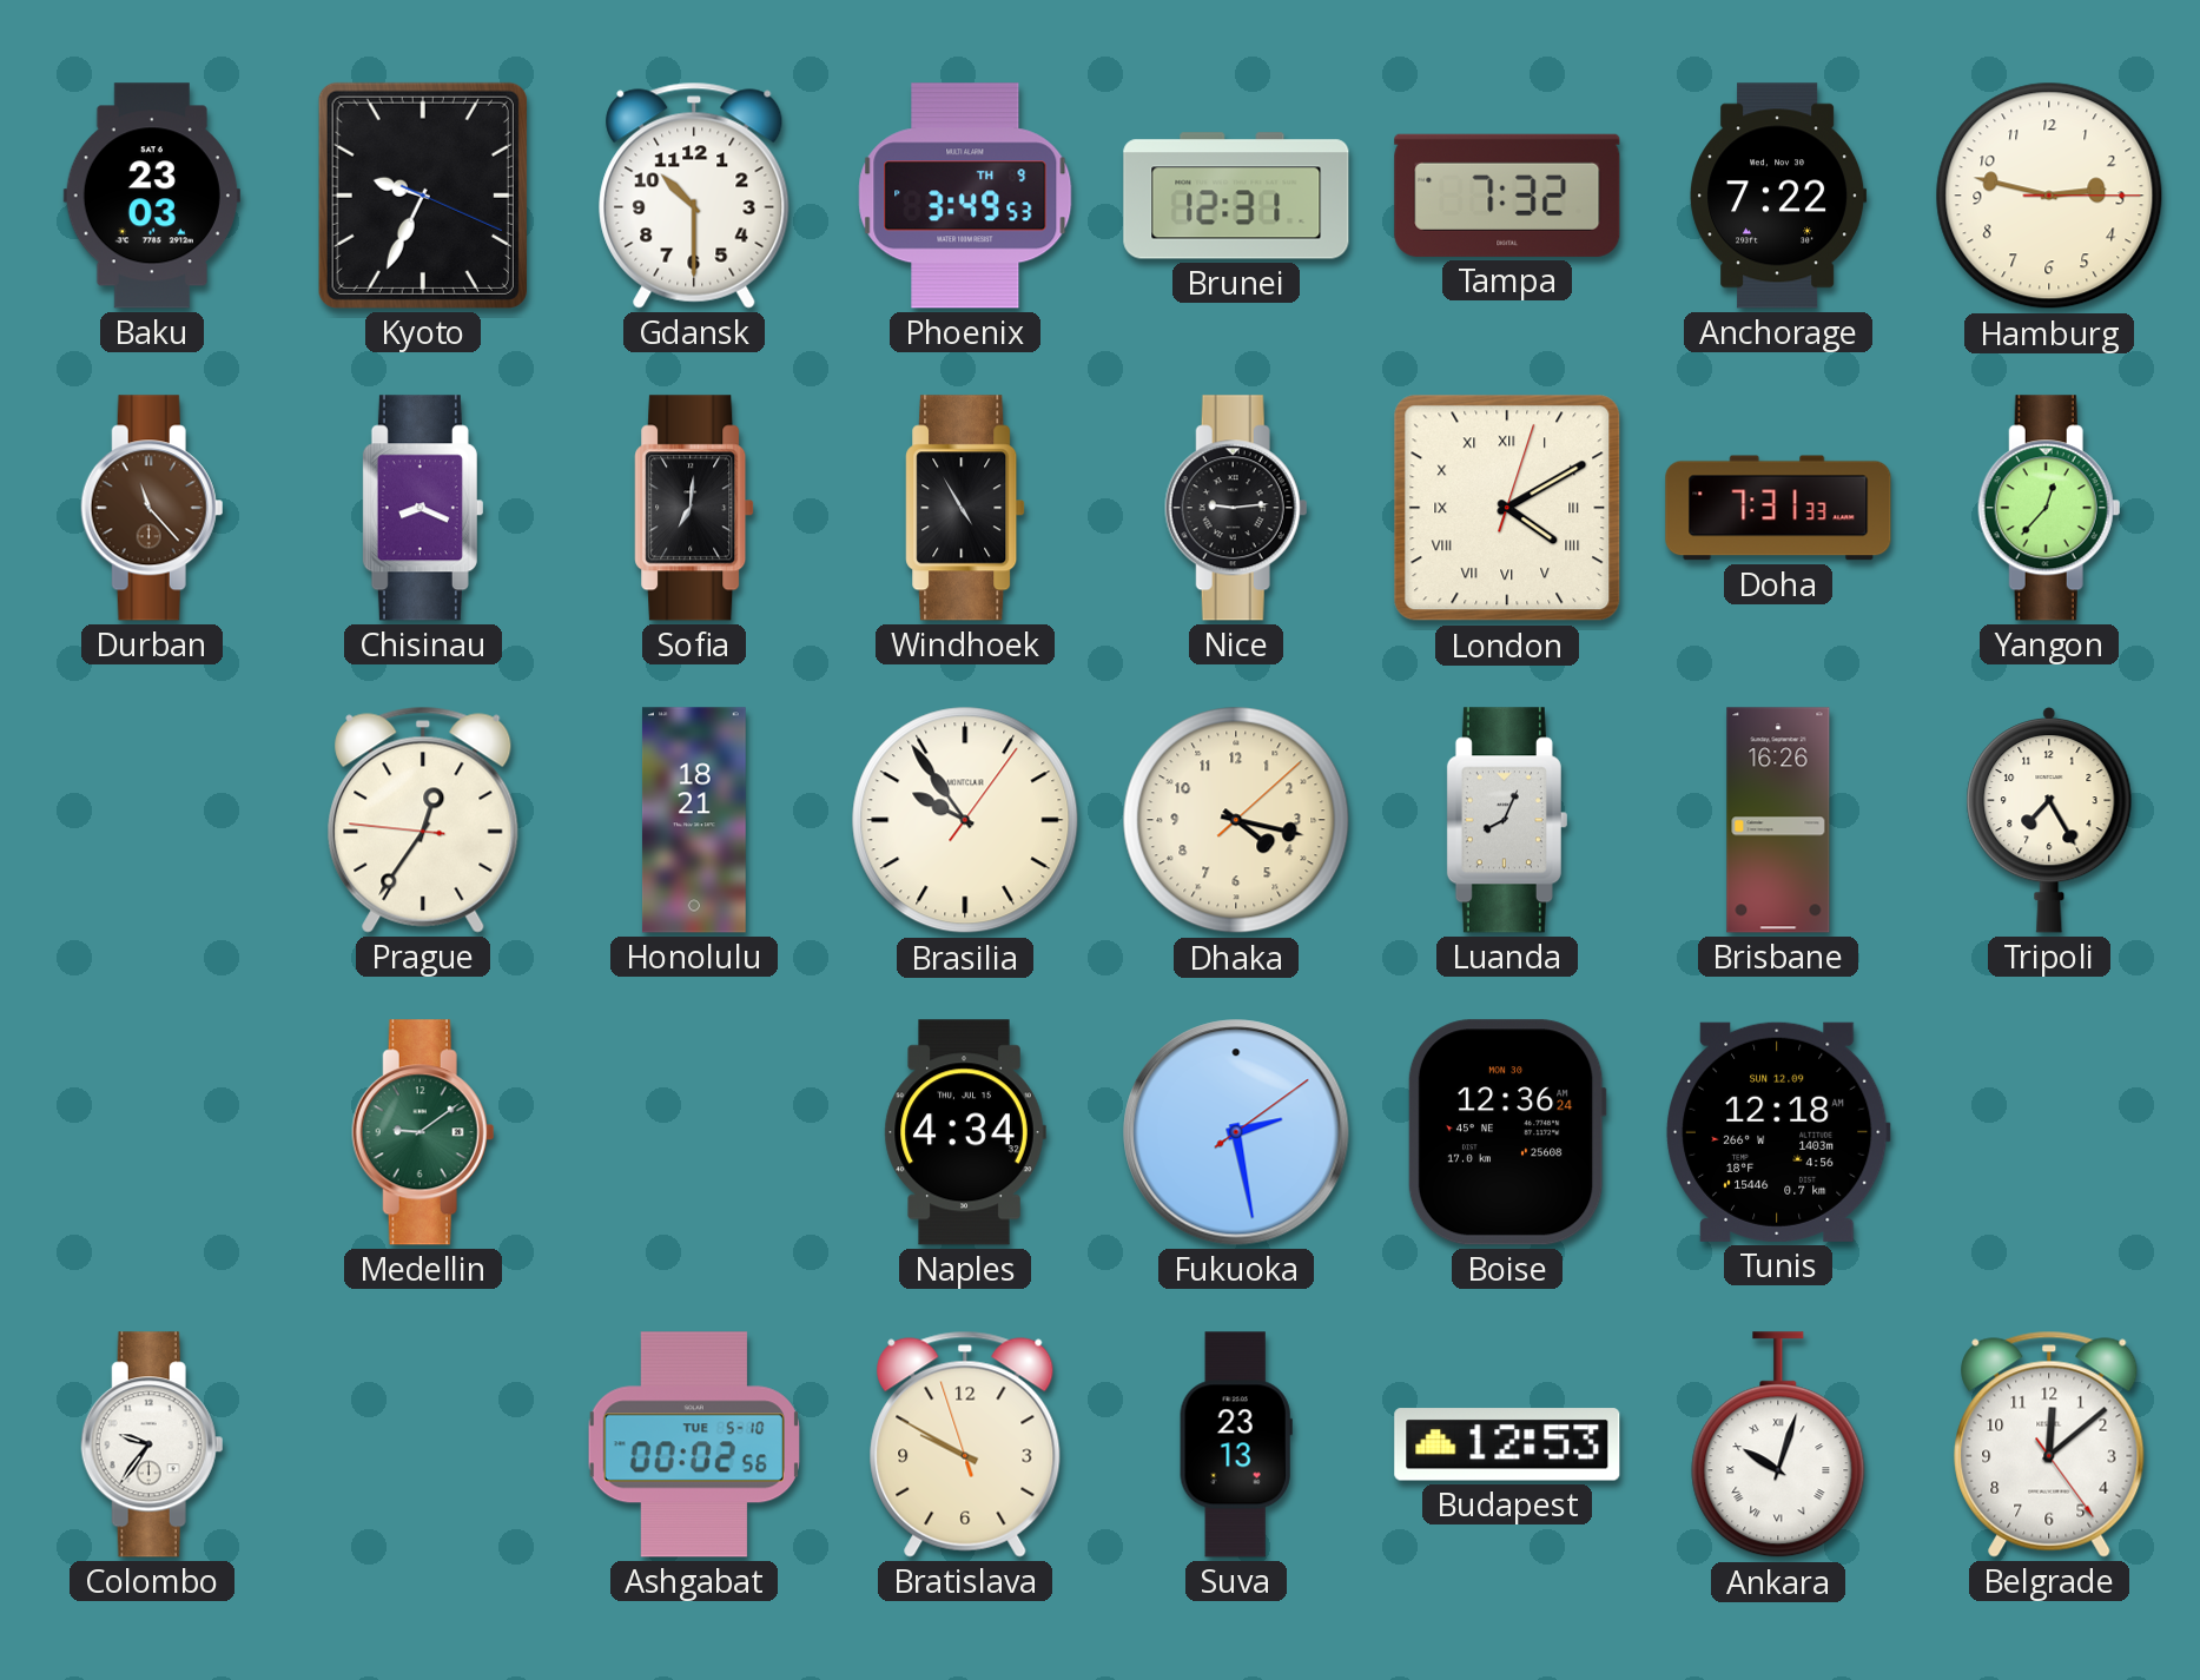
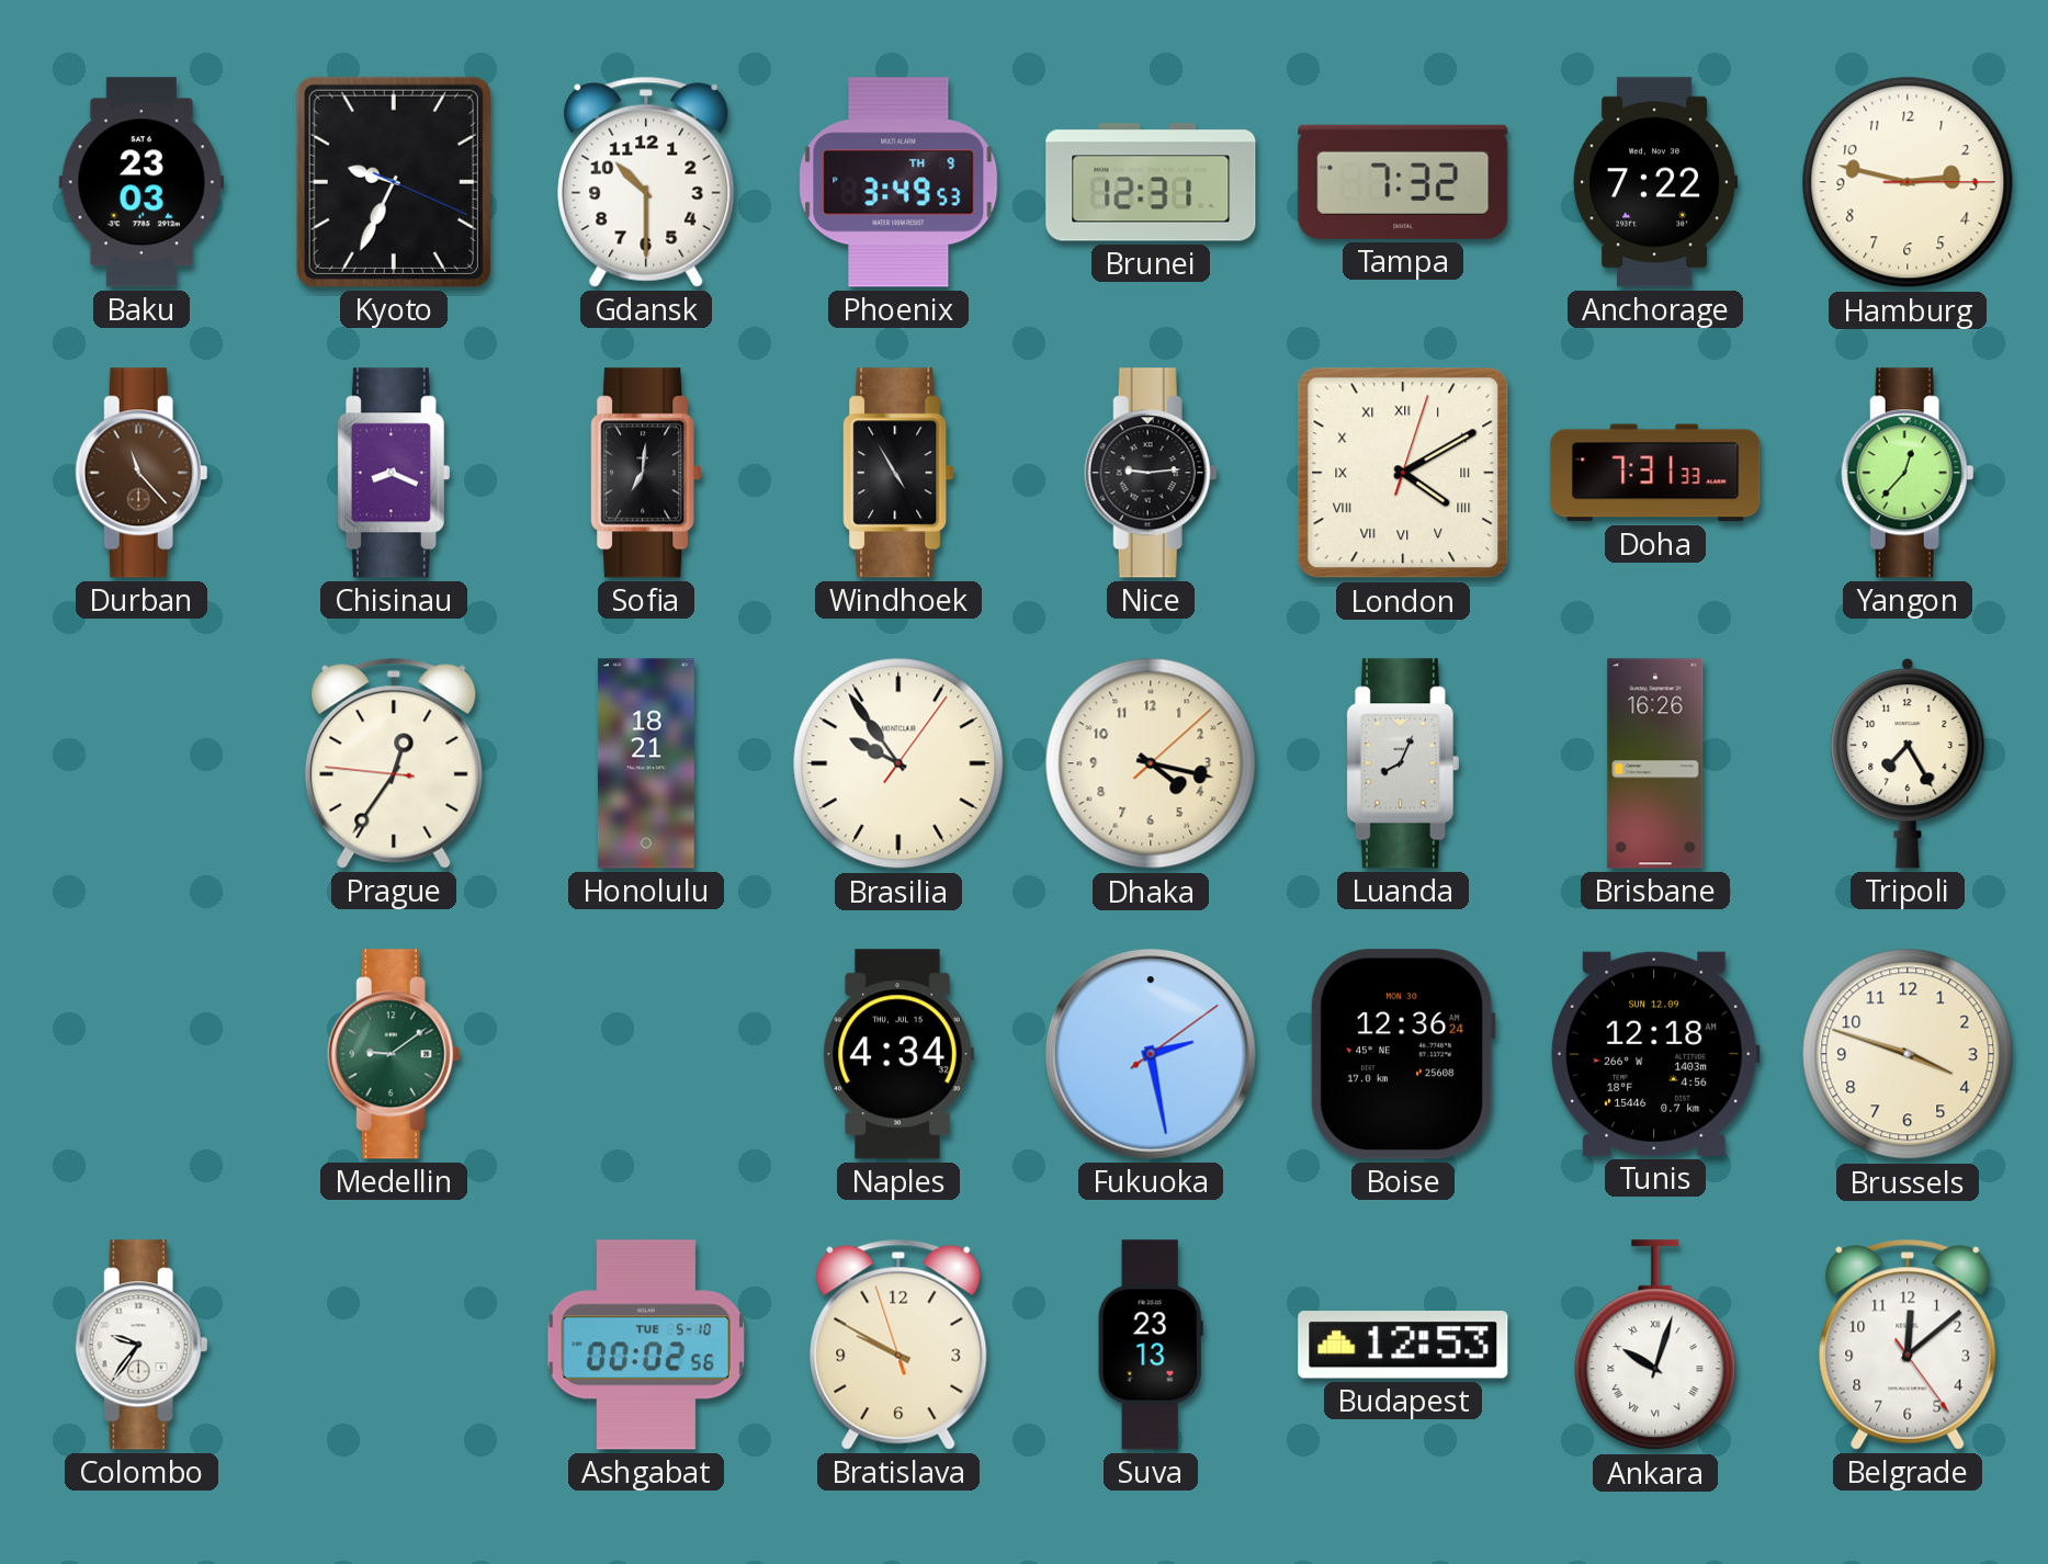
Brussels: none -> 3:48
